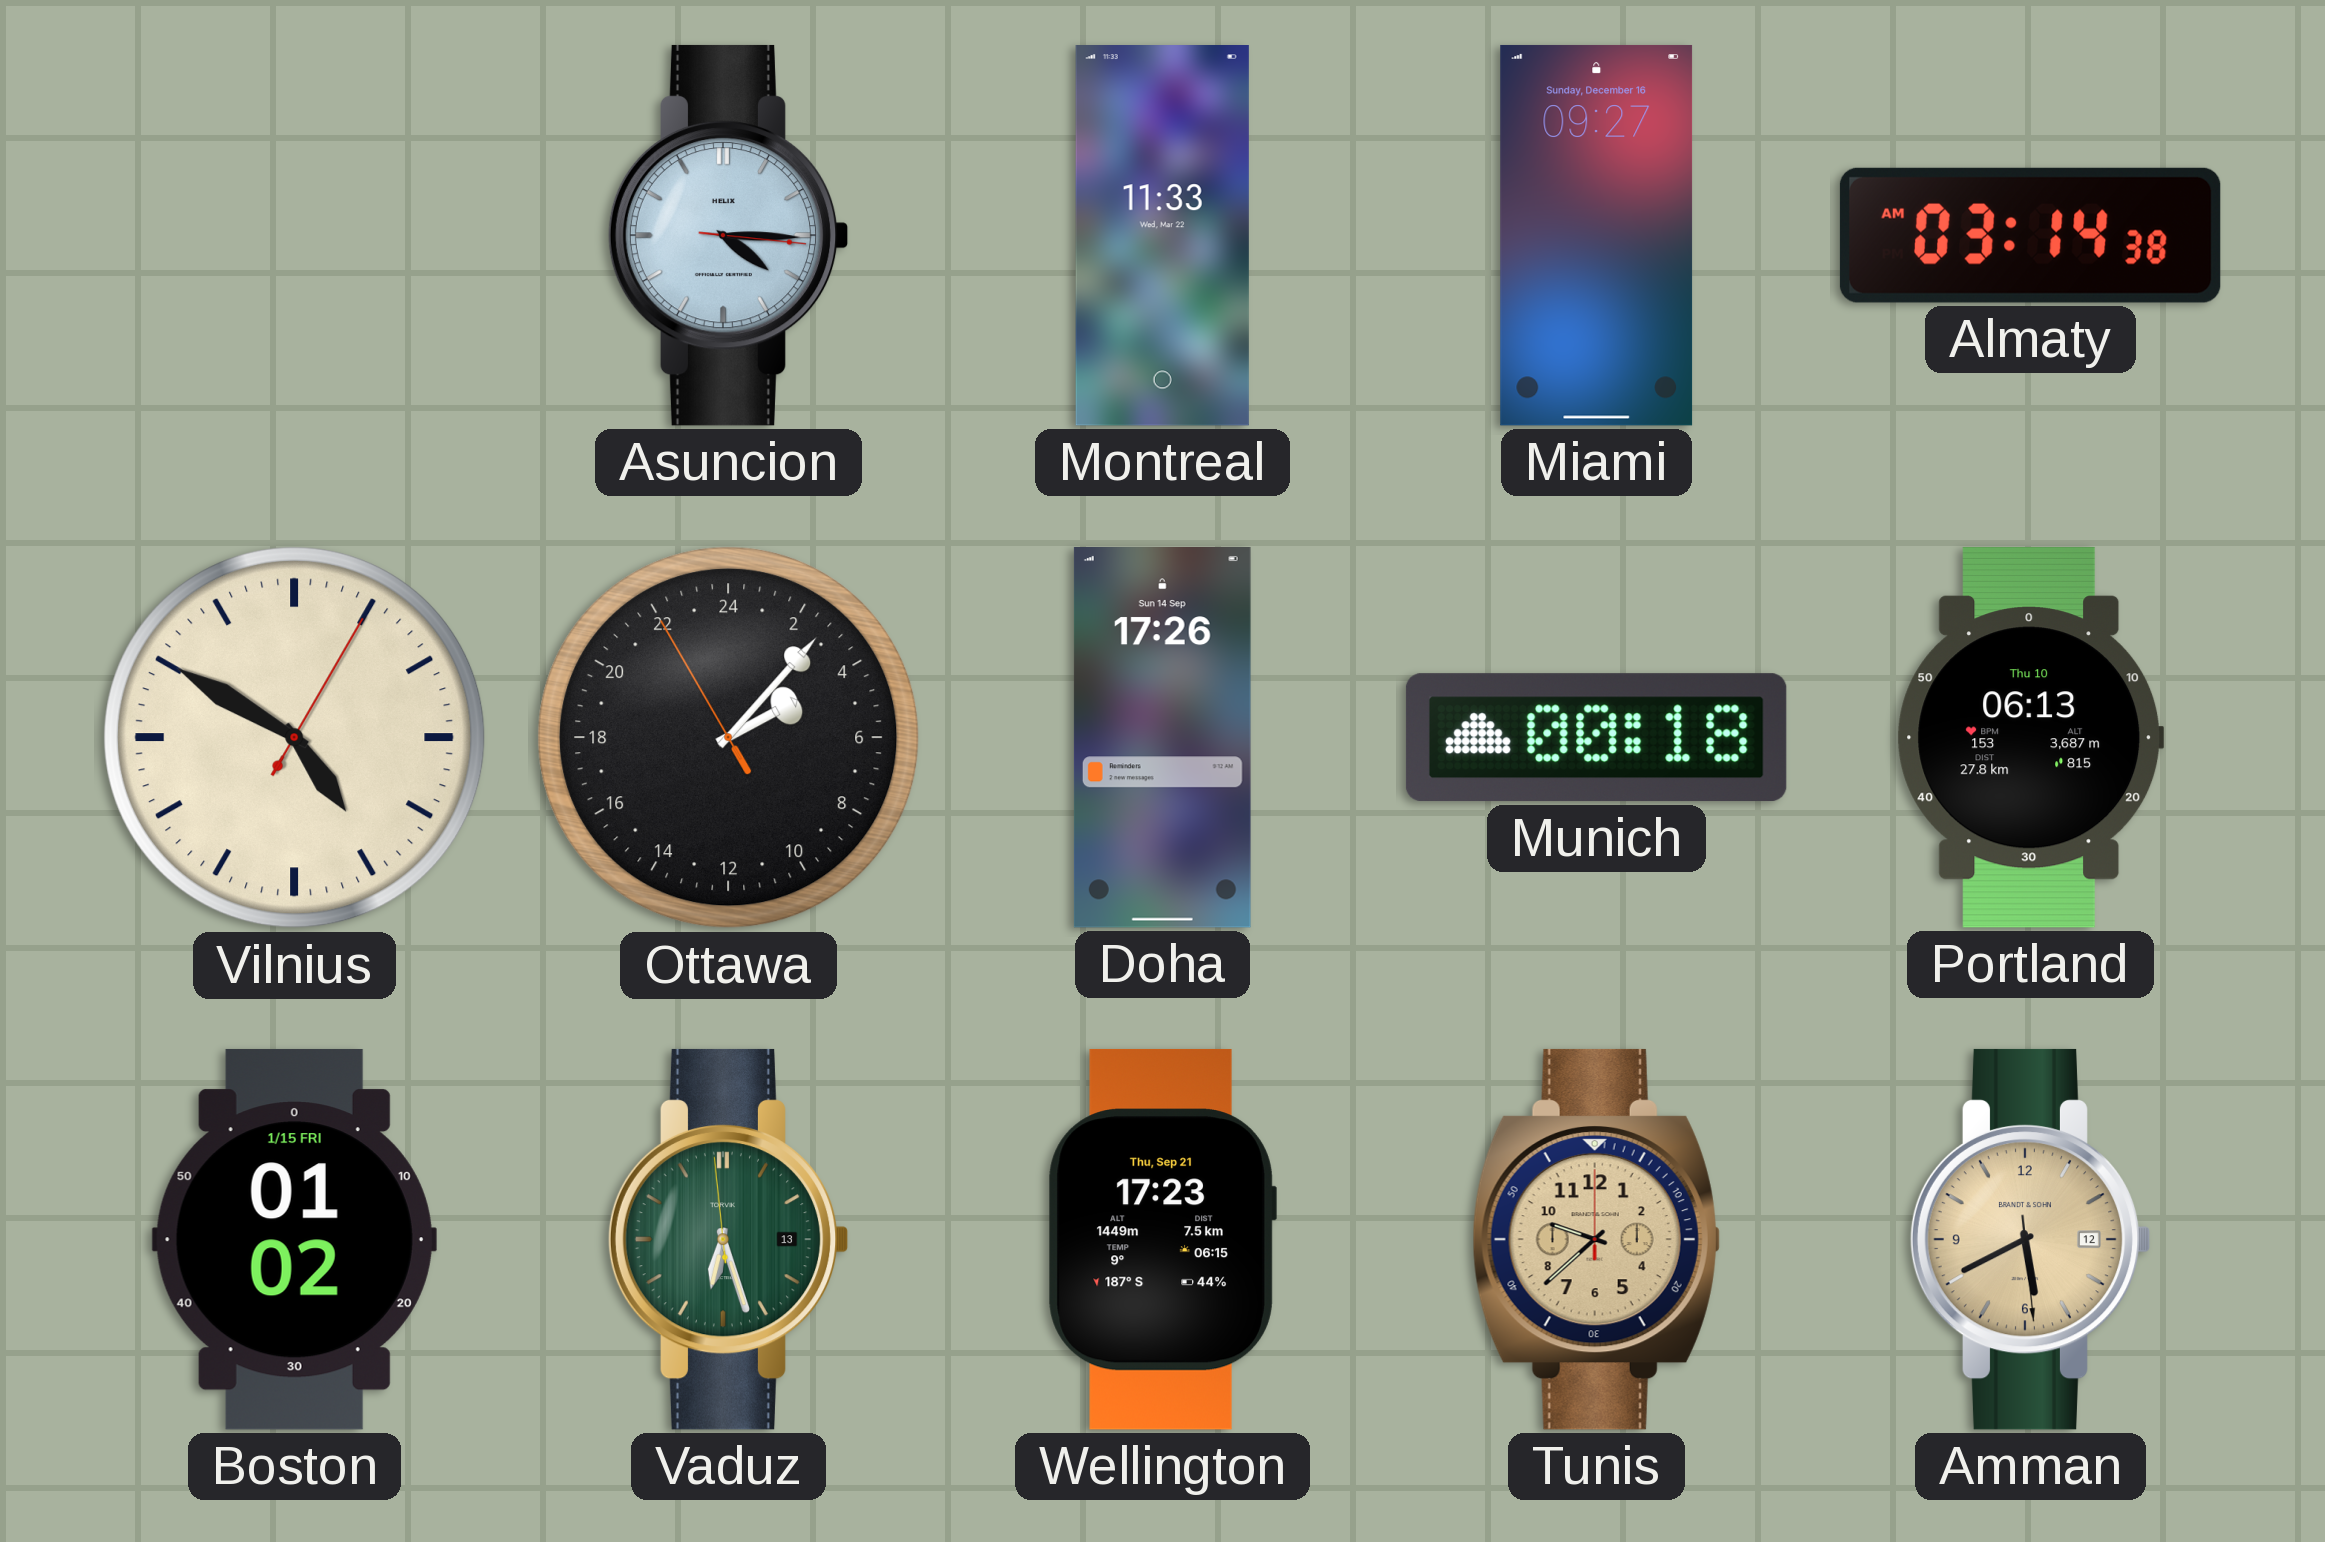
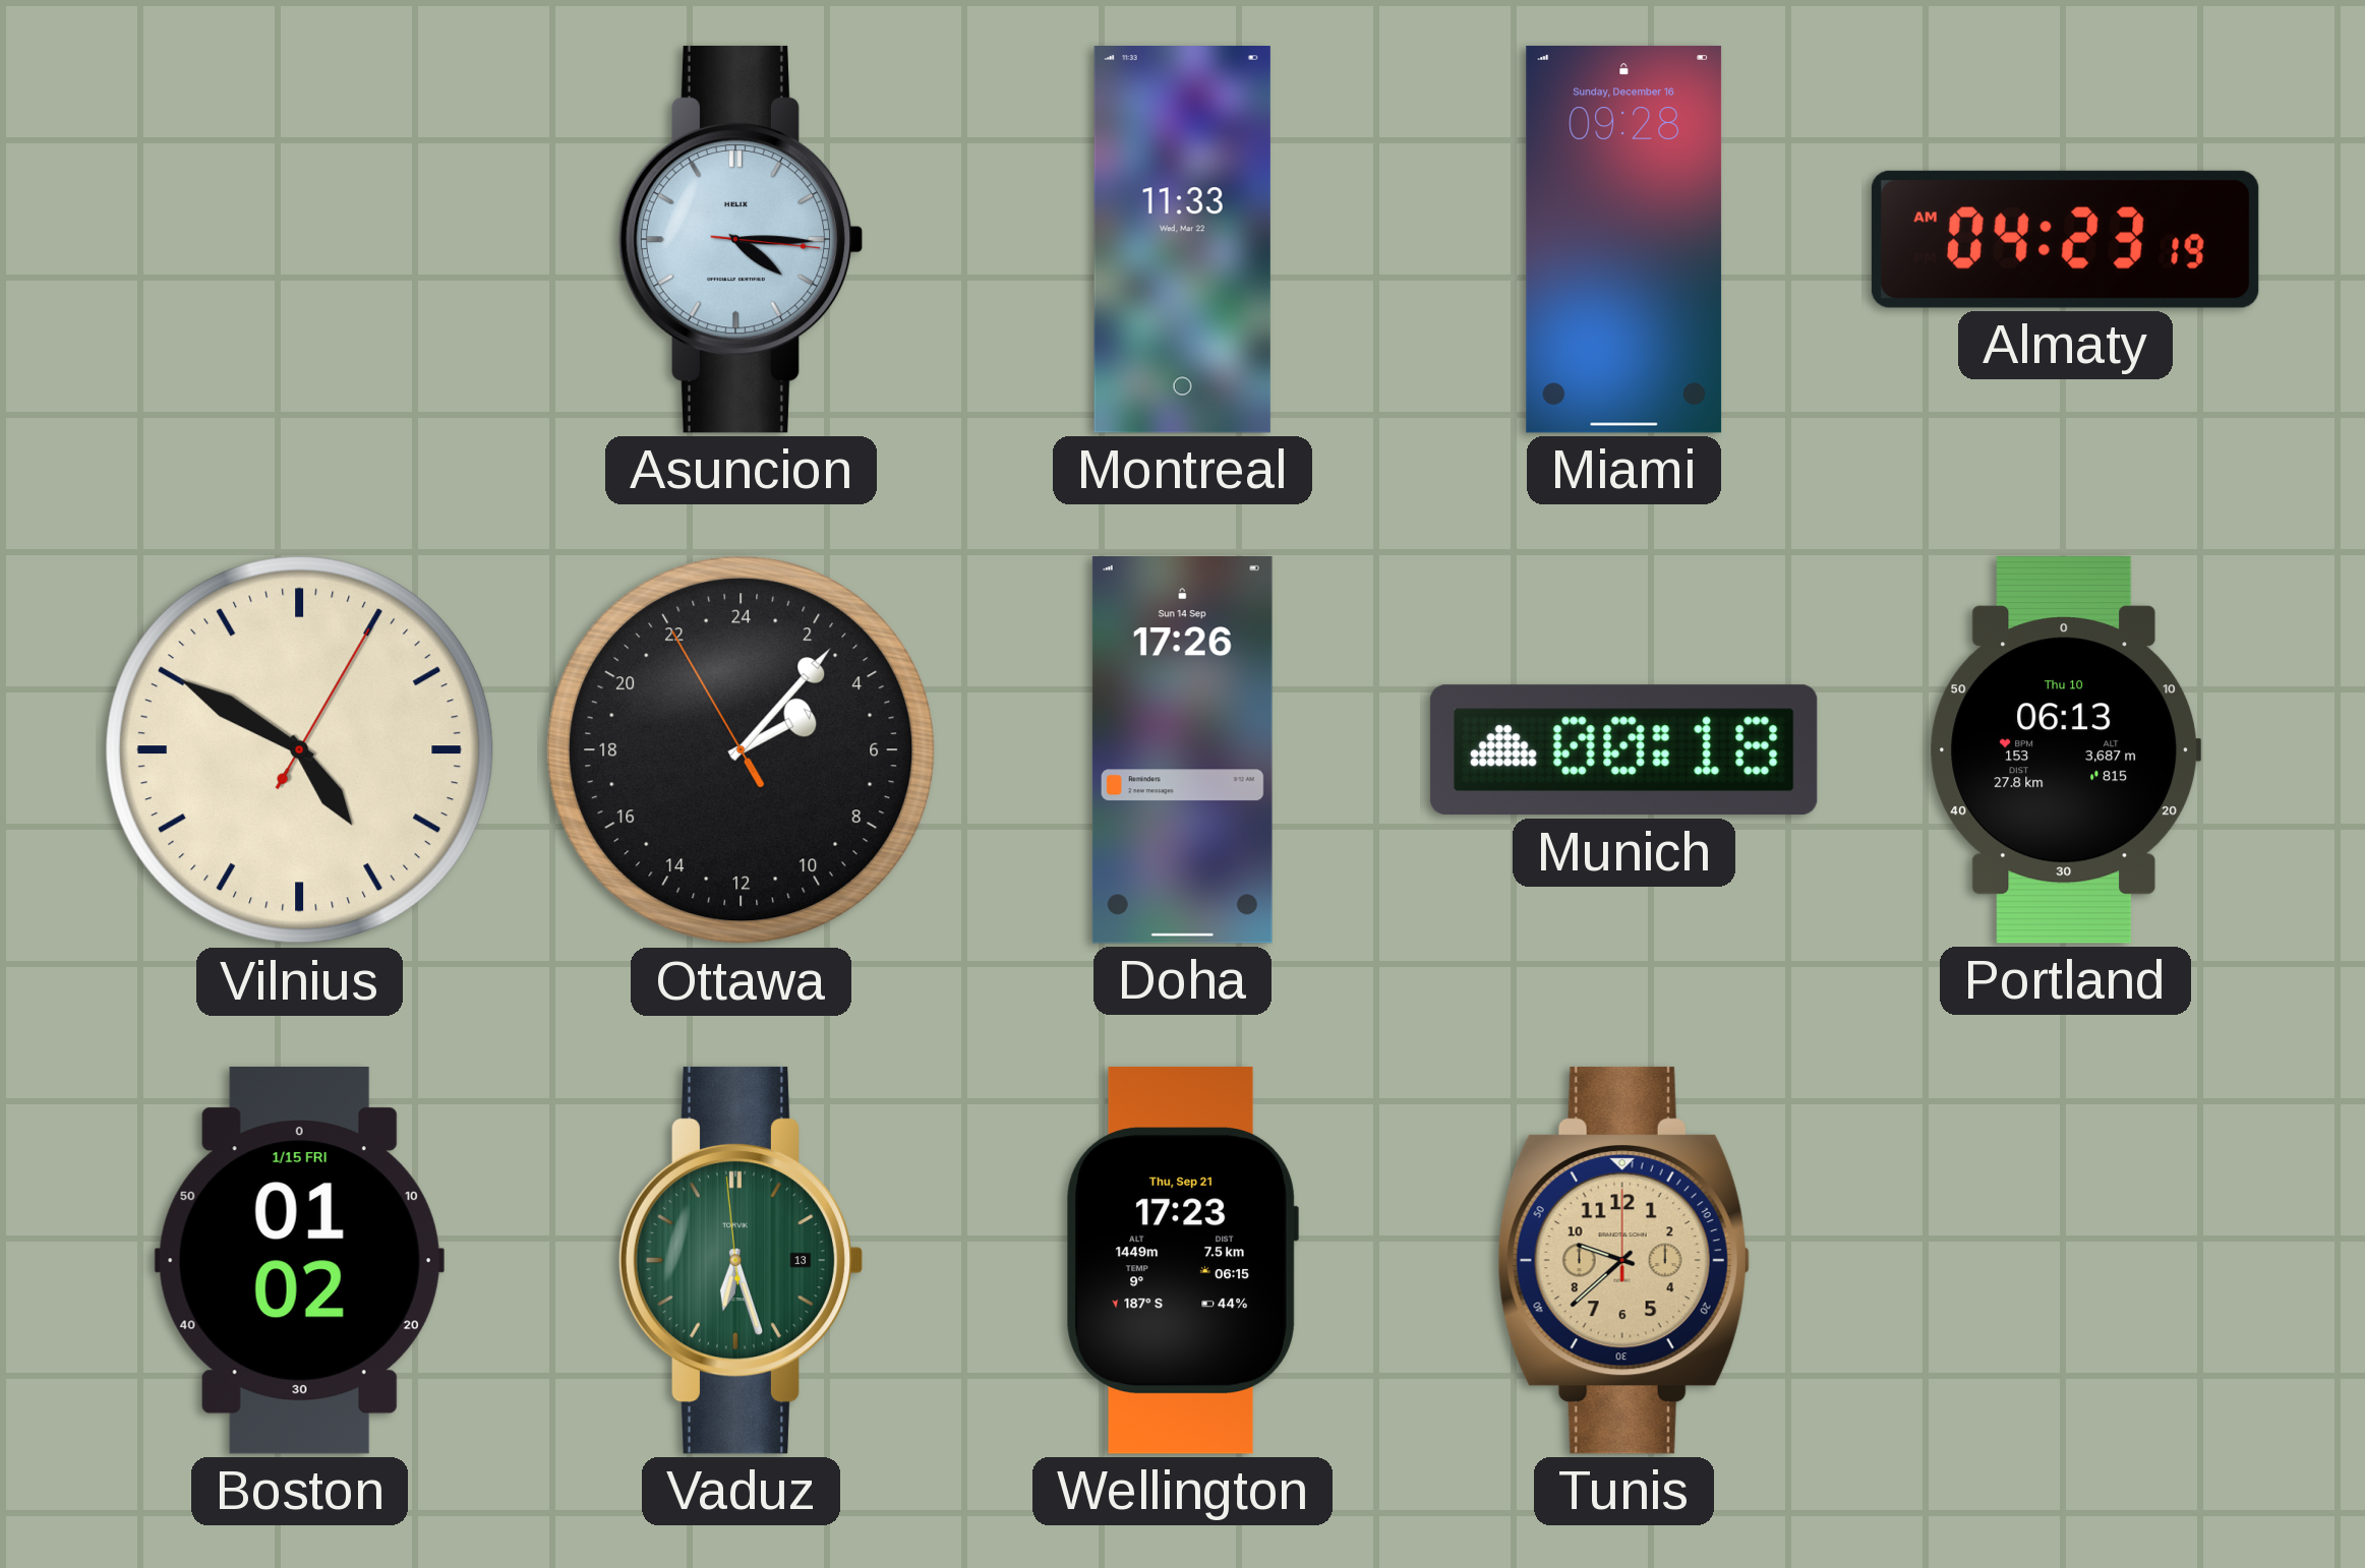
Miami: 09:27 -> 09:28
Almaty: 03:14 -> 04:23
Amman: 5:40 -> none
